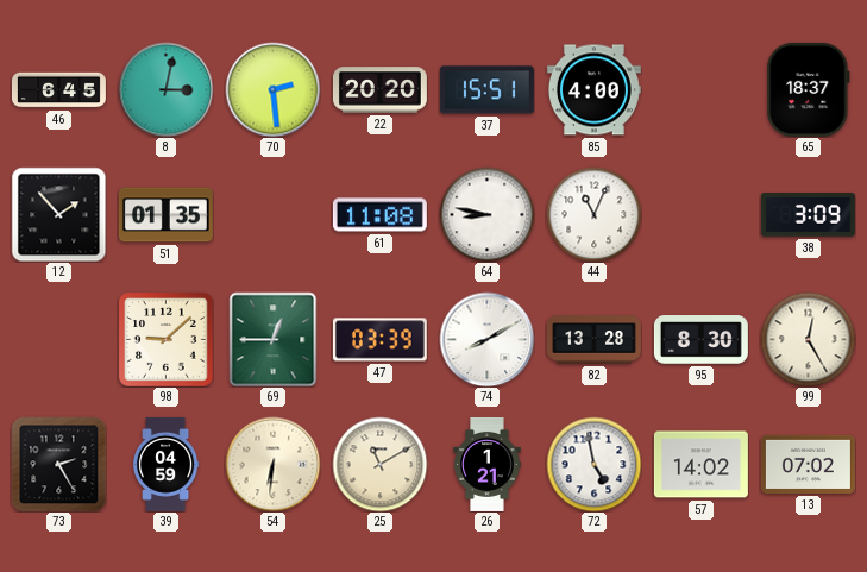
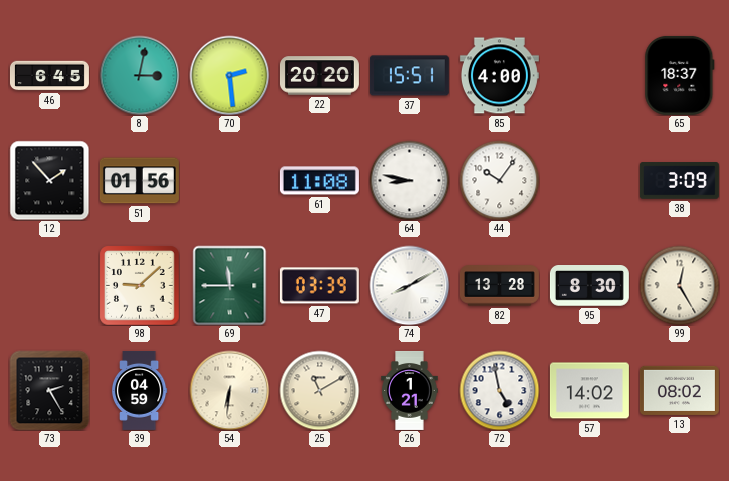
51: 01:35 -> 01:56
44: 11:04 -> 10:06
69: 12:45 -> 11:45
13: 07:02 -> 08:02
